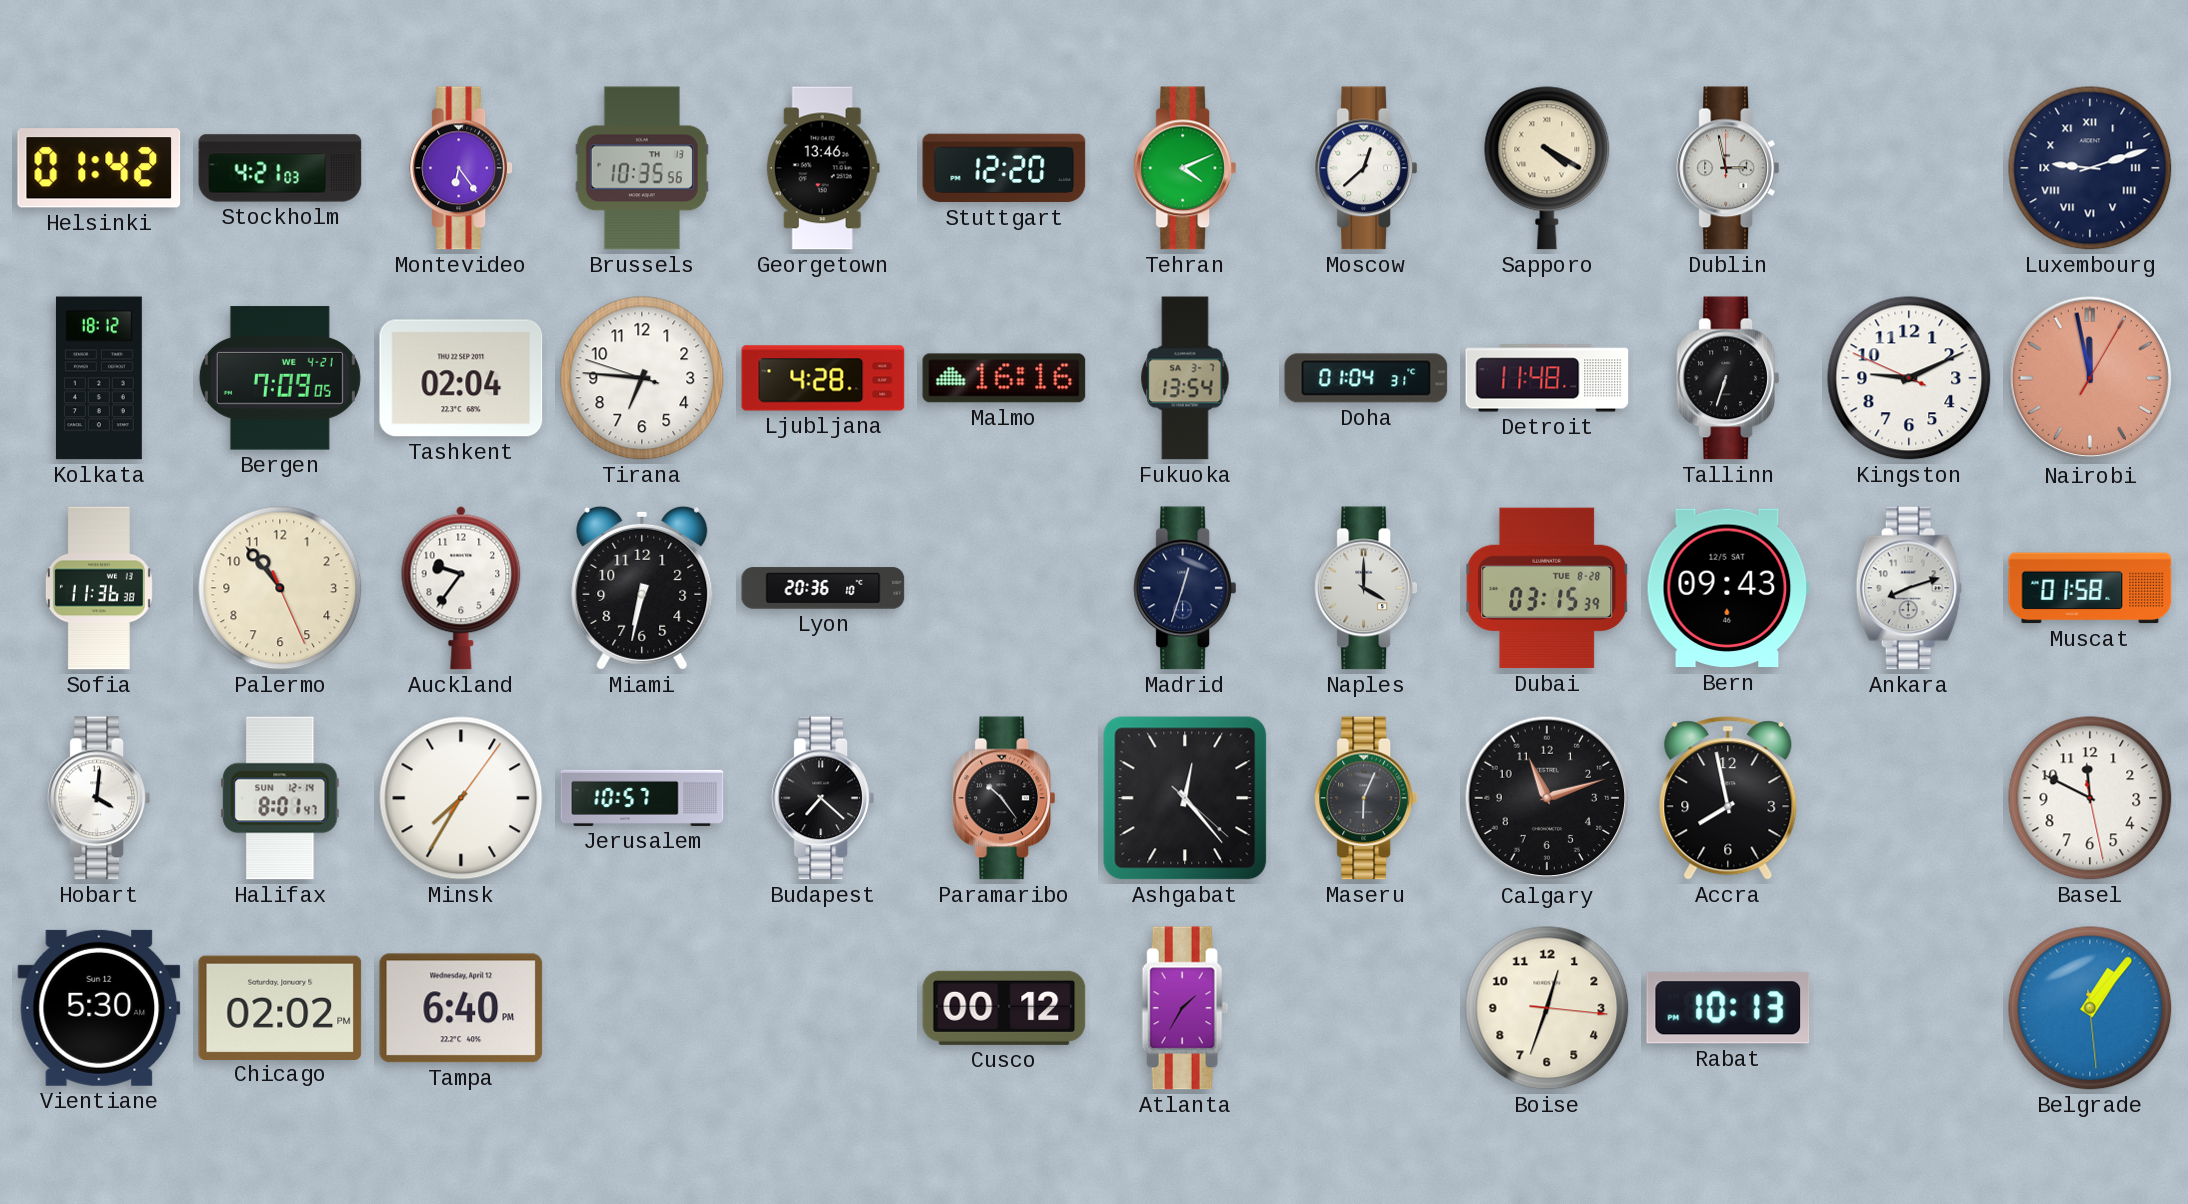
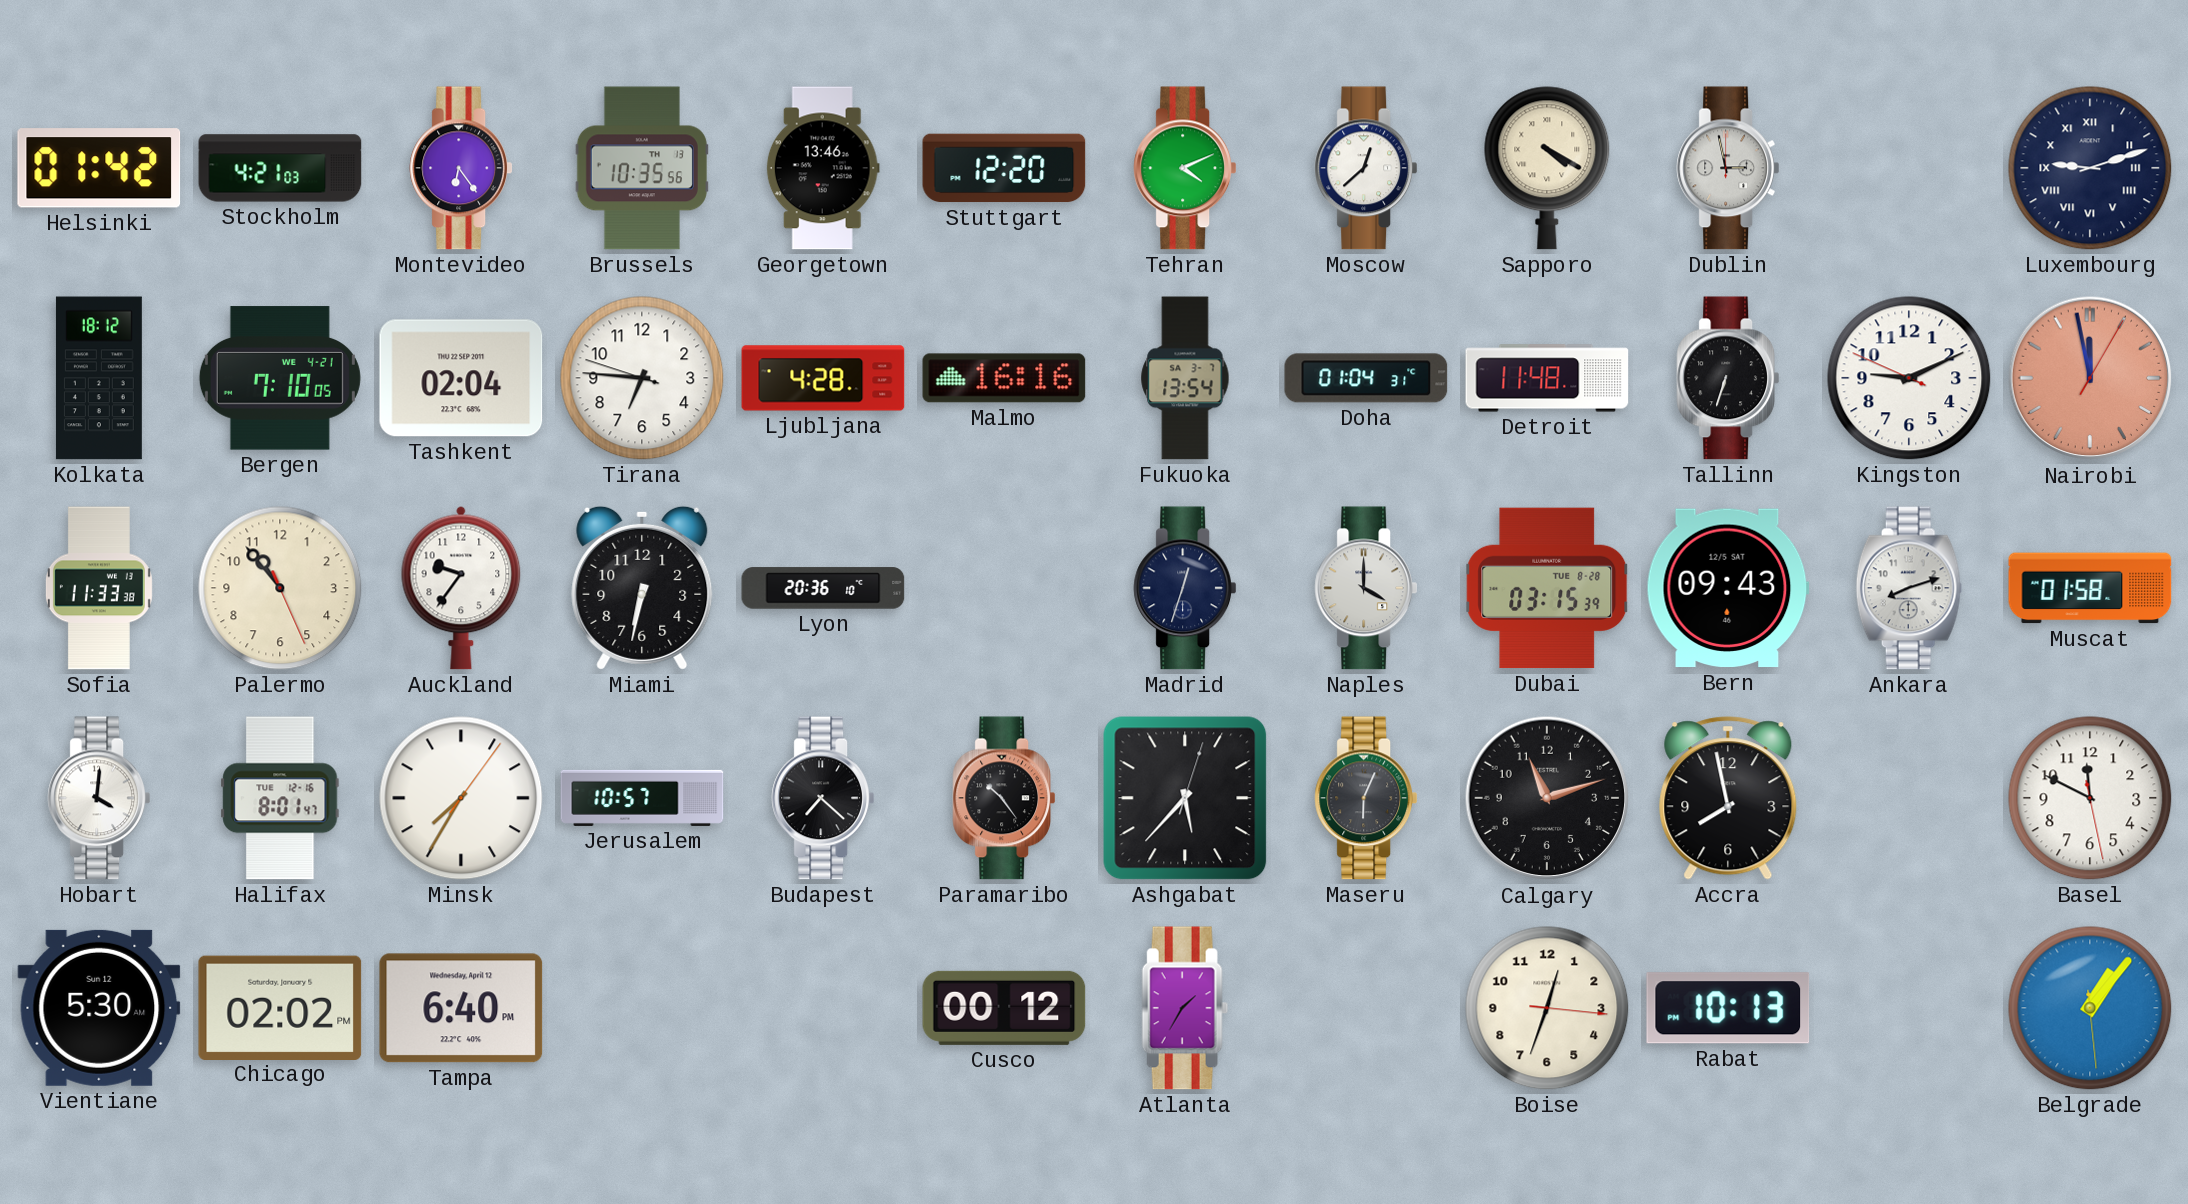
Bergen: 7:09 -> 7:10
Sofia: 11:36 -> 11:33
Halifax date: SUN 12-14 -> TUE 12-16
Ashgabat: 12:23 -> 5:37
